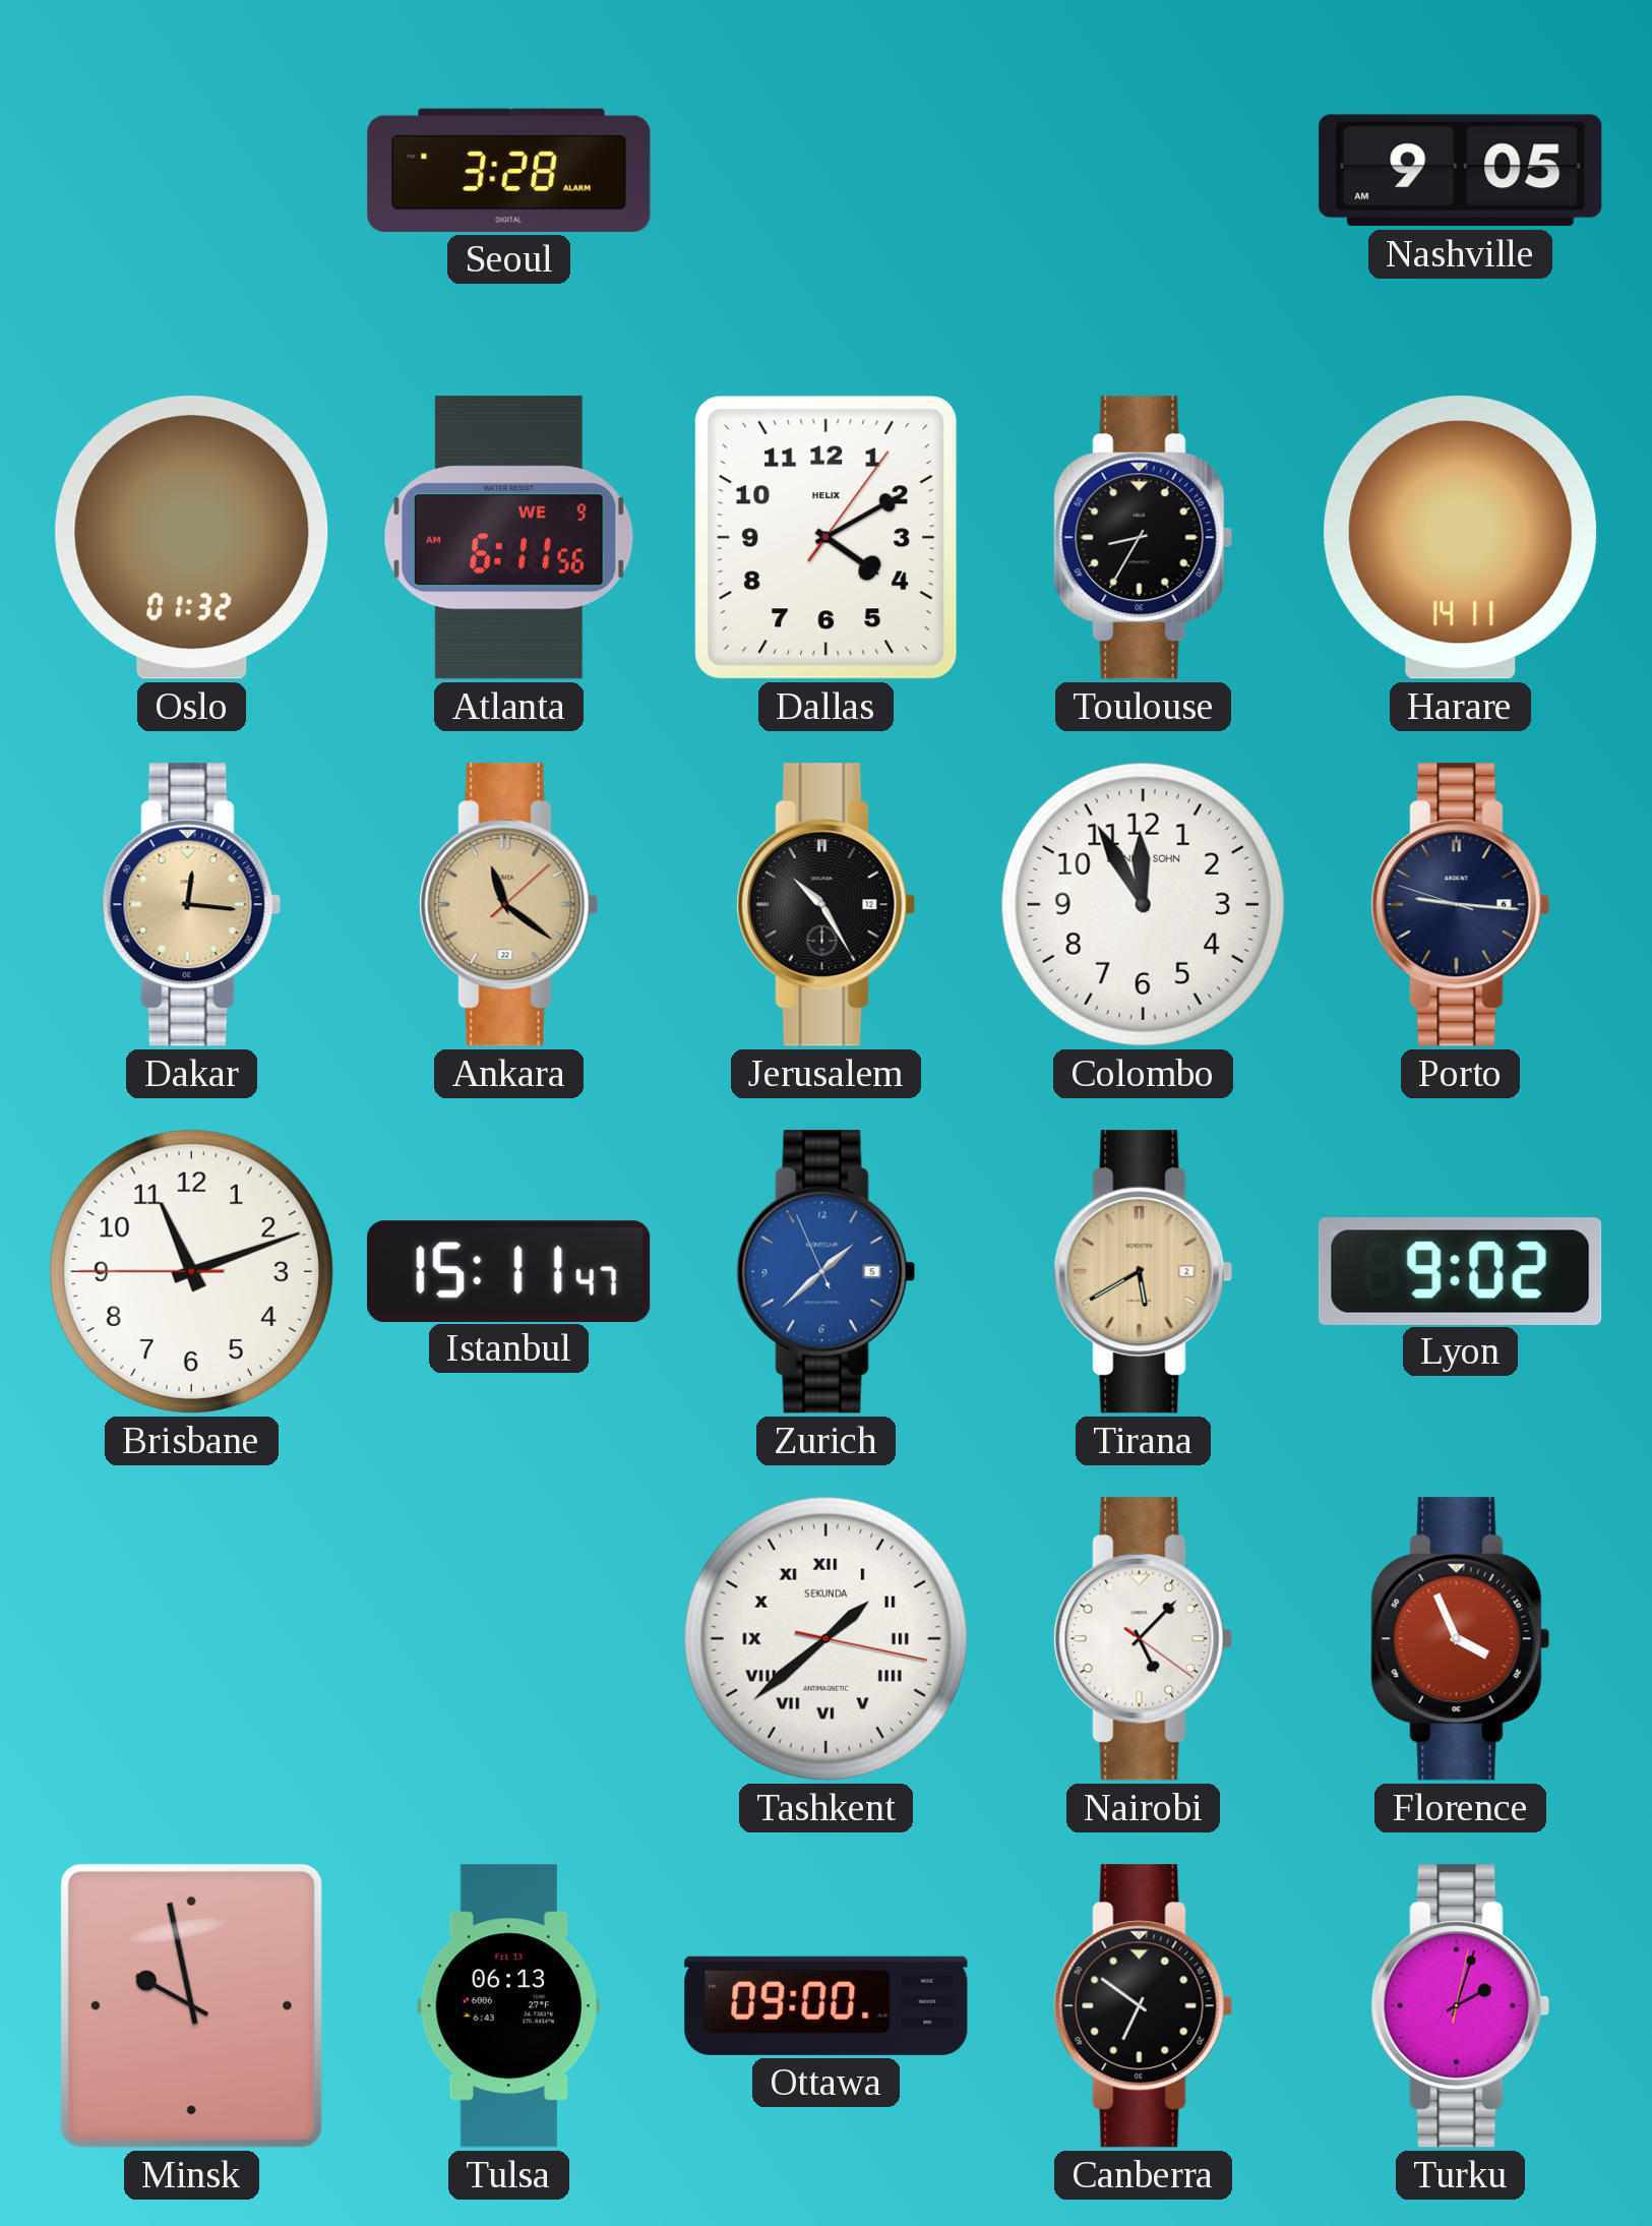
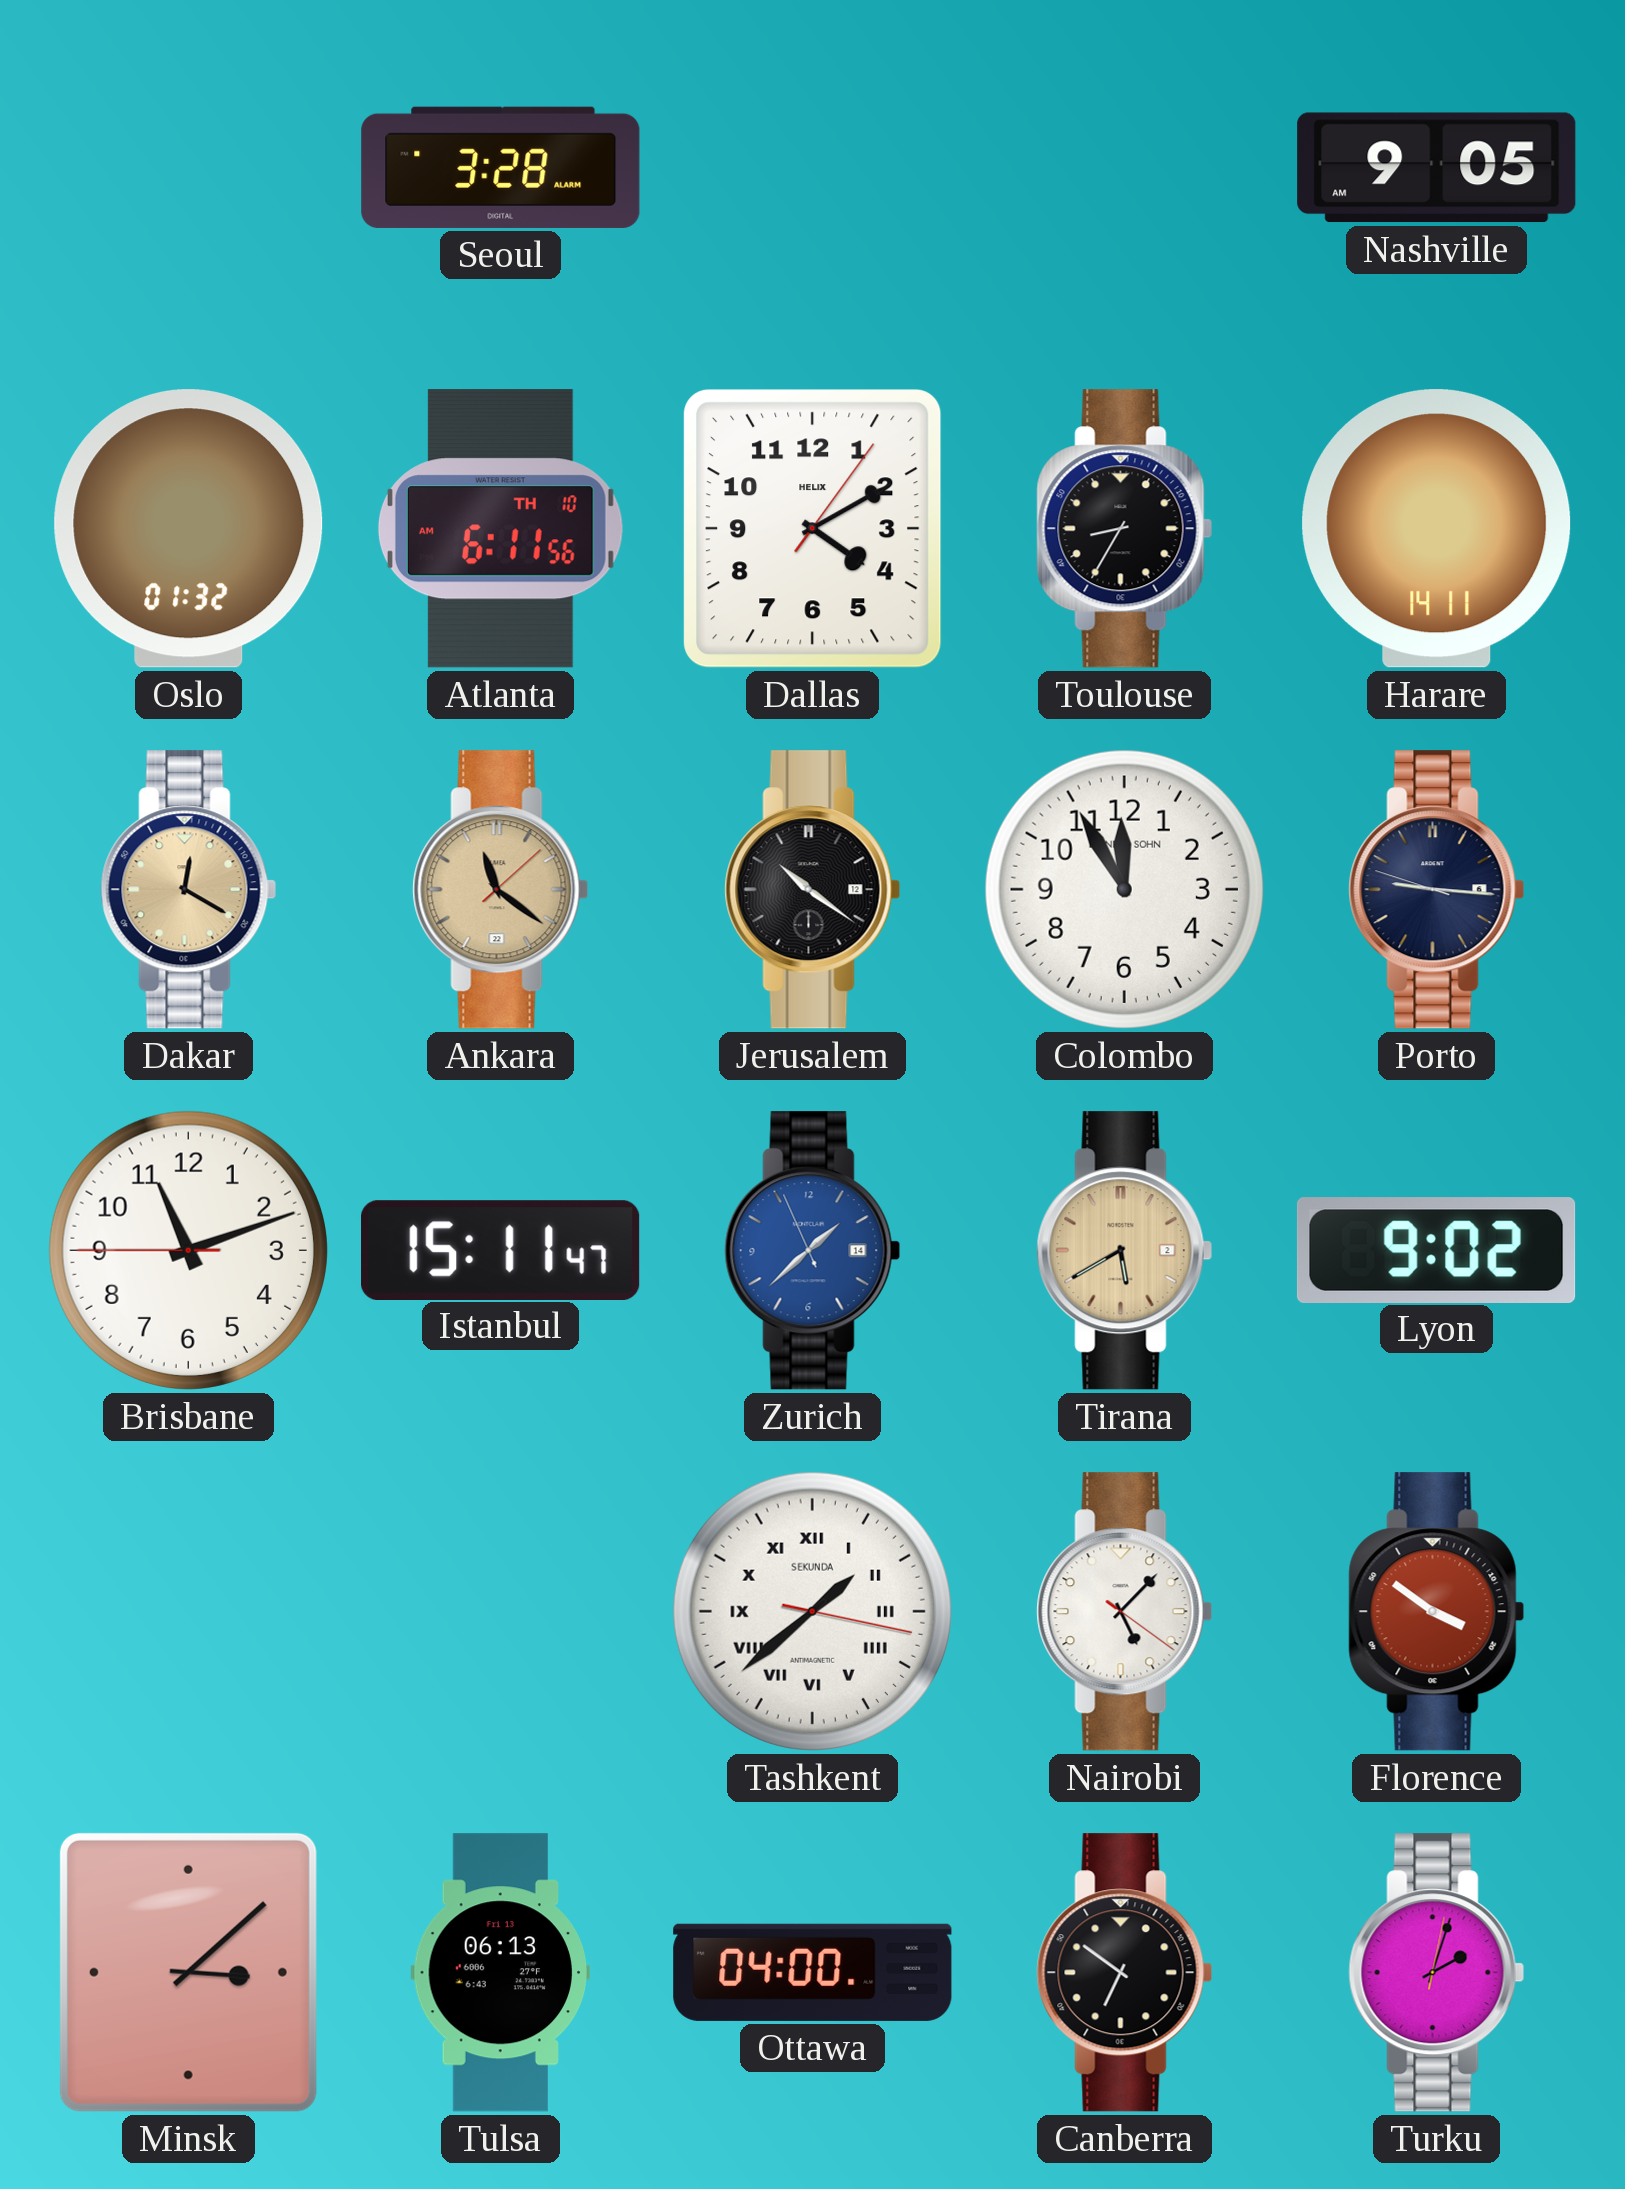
Atlanta date: WE 9 -> TH 10
Dakar: 12:16 -> 12:20
Jerusalem: 10:25 -> 10:21
Zurich date: 5 -> 14
Florence: 3:56 -> 3:51
Minsk: 9:58 -> 3:08
Ottawa: 09:00 -> 04:00
